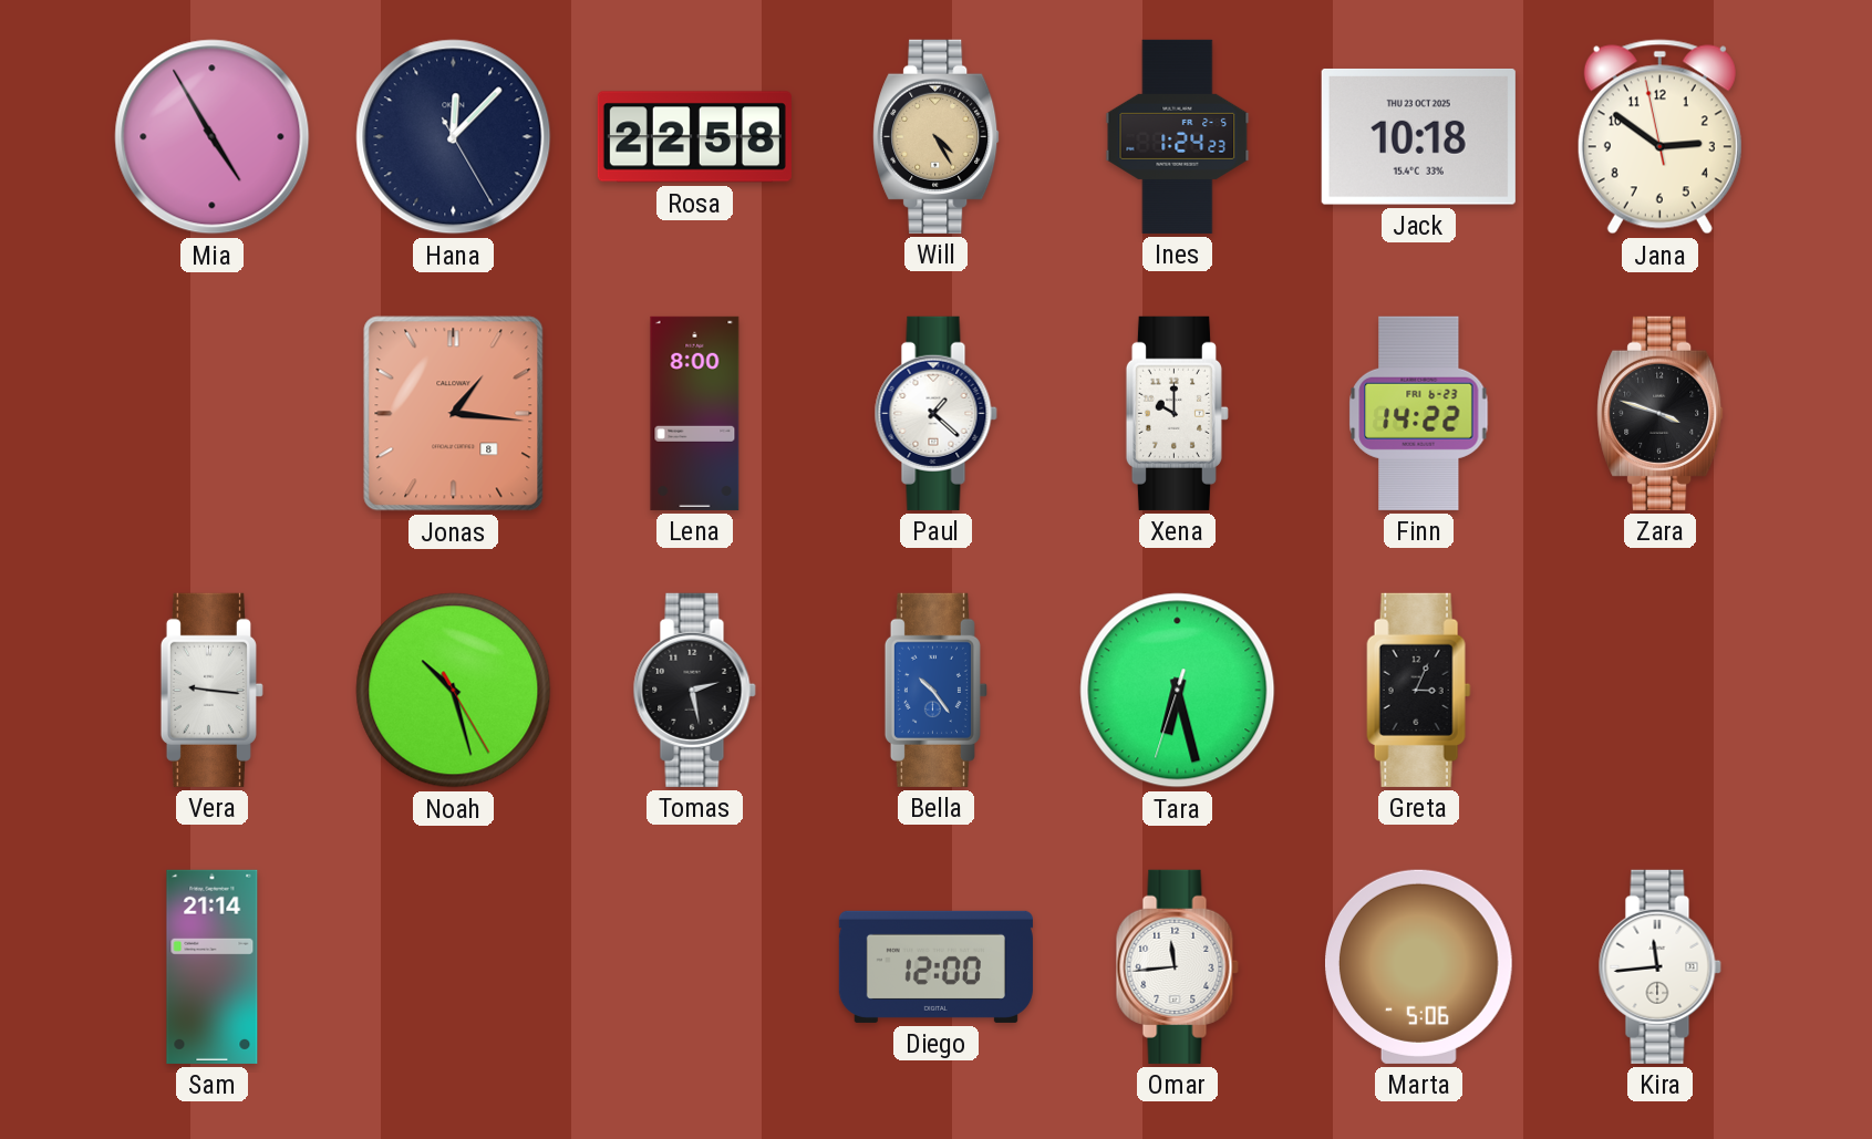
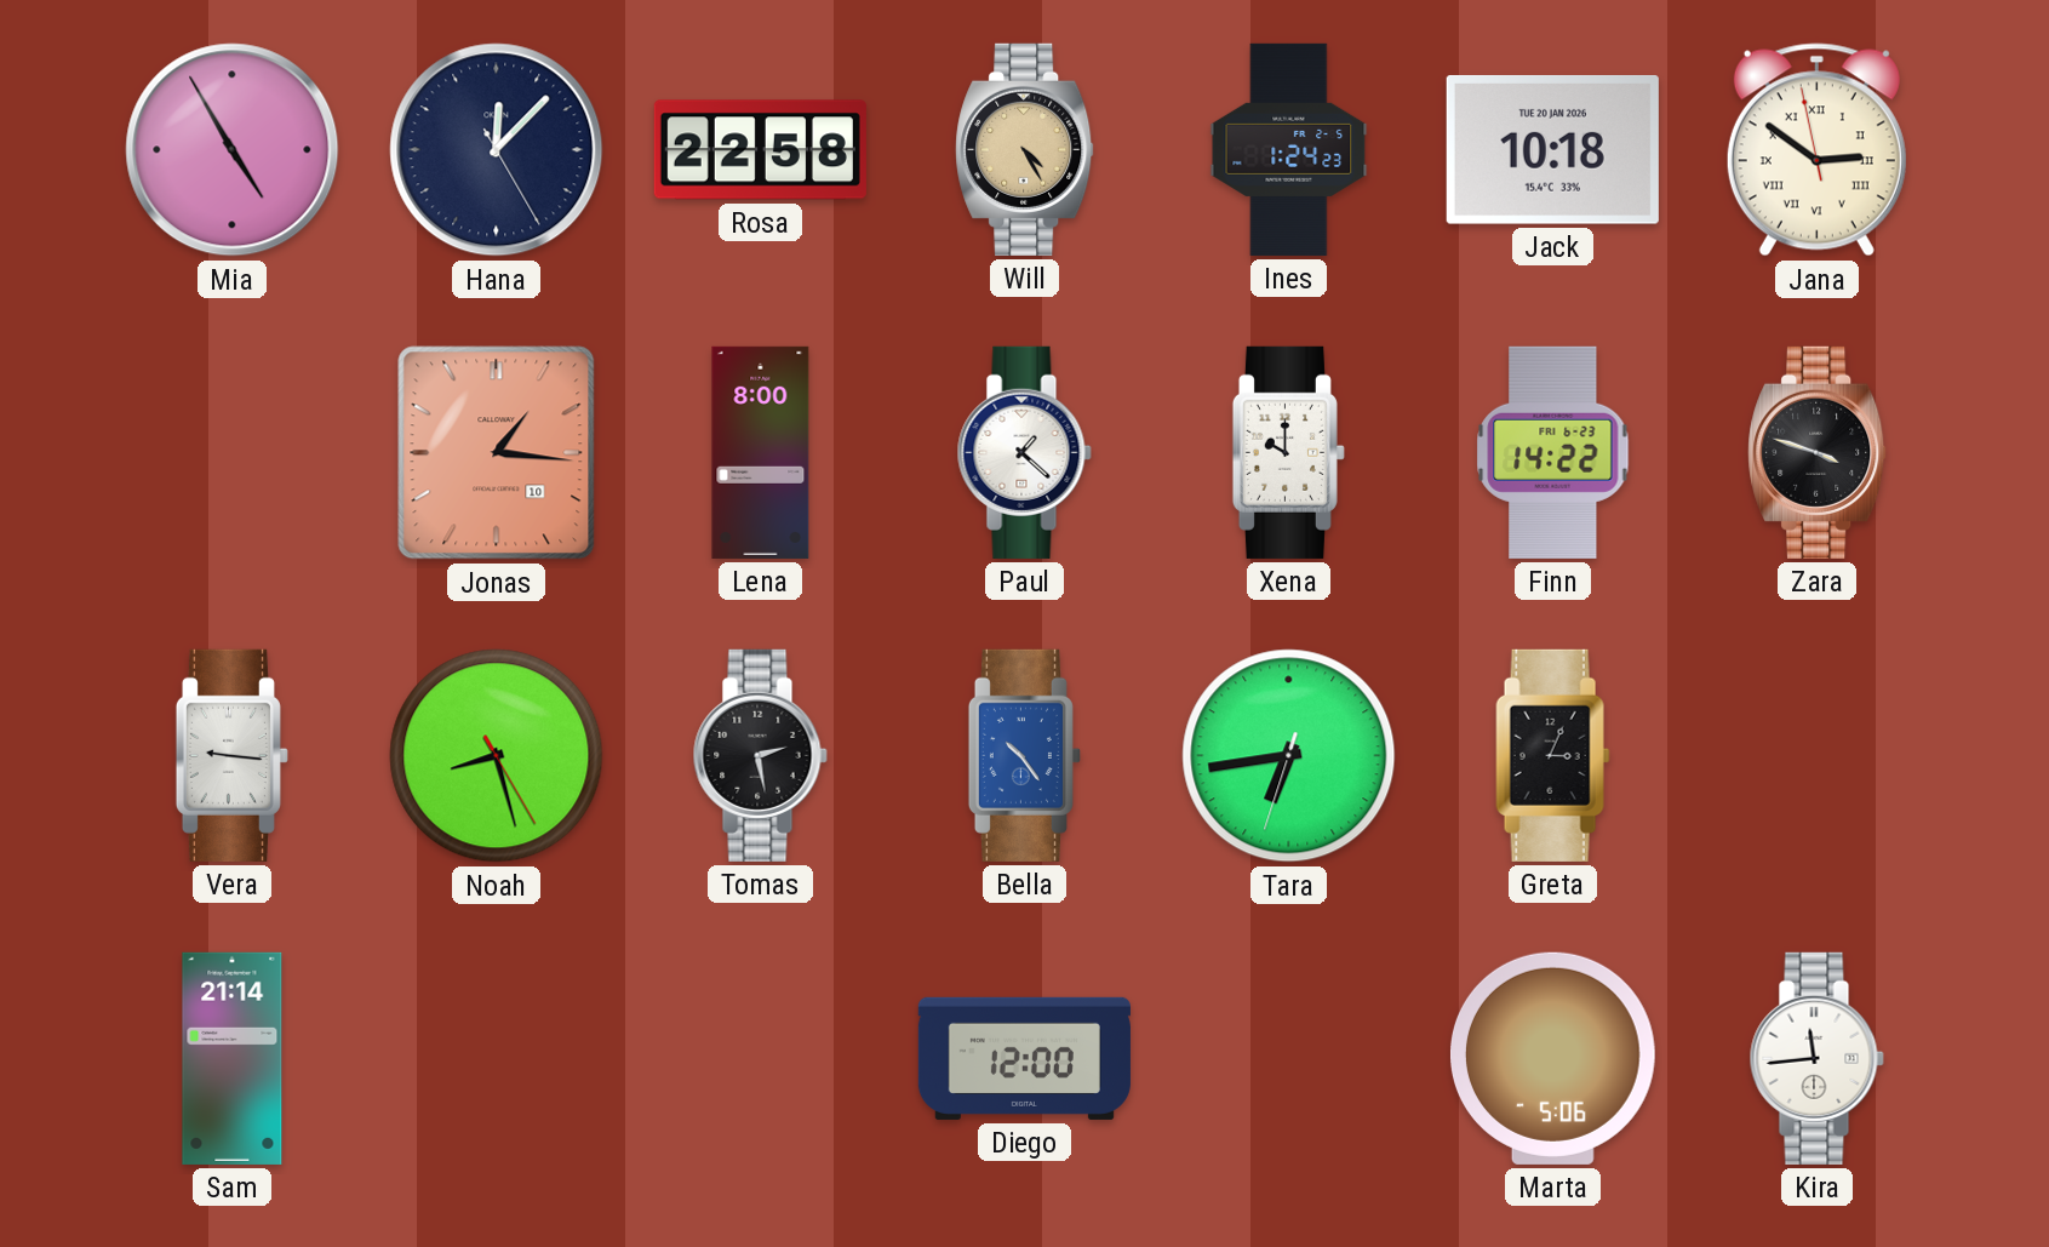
Jack date: THU 23 OCT 2025 -> TUE 20 JAN 2026
Jana numerals: Arabic -> Roman
Jonas date: 8 -> 10
Noah: 10:27 -> 8:27
Tara: 6:27 -> 6:43
Omar: 11:44 -> none
